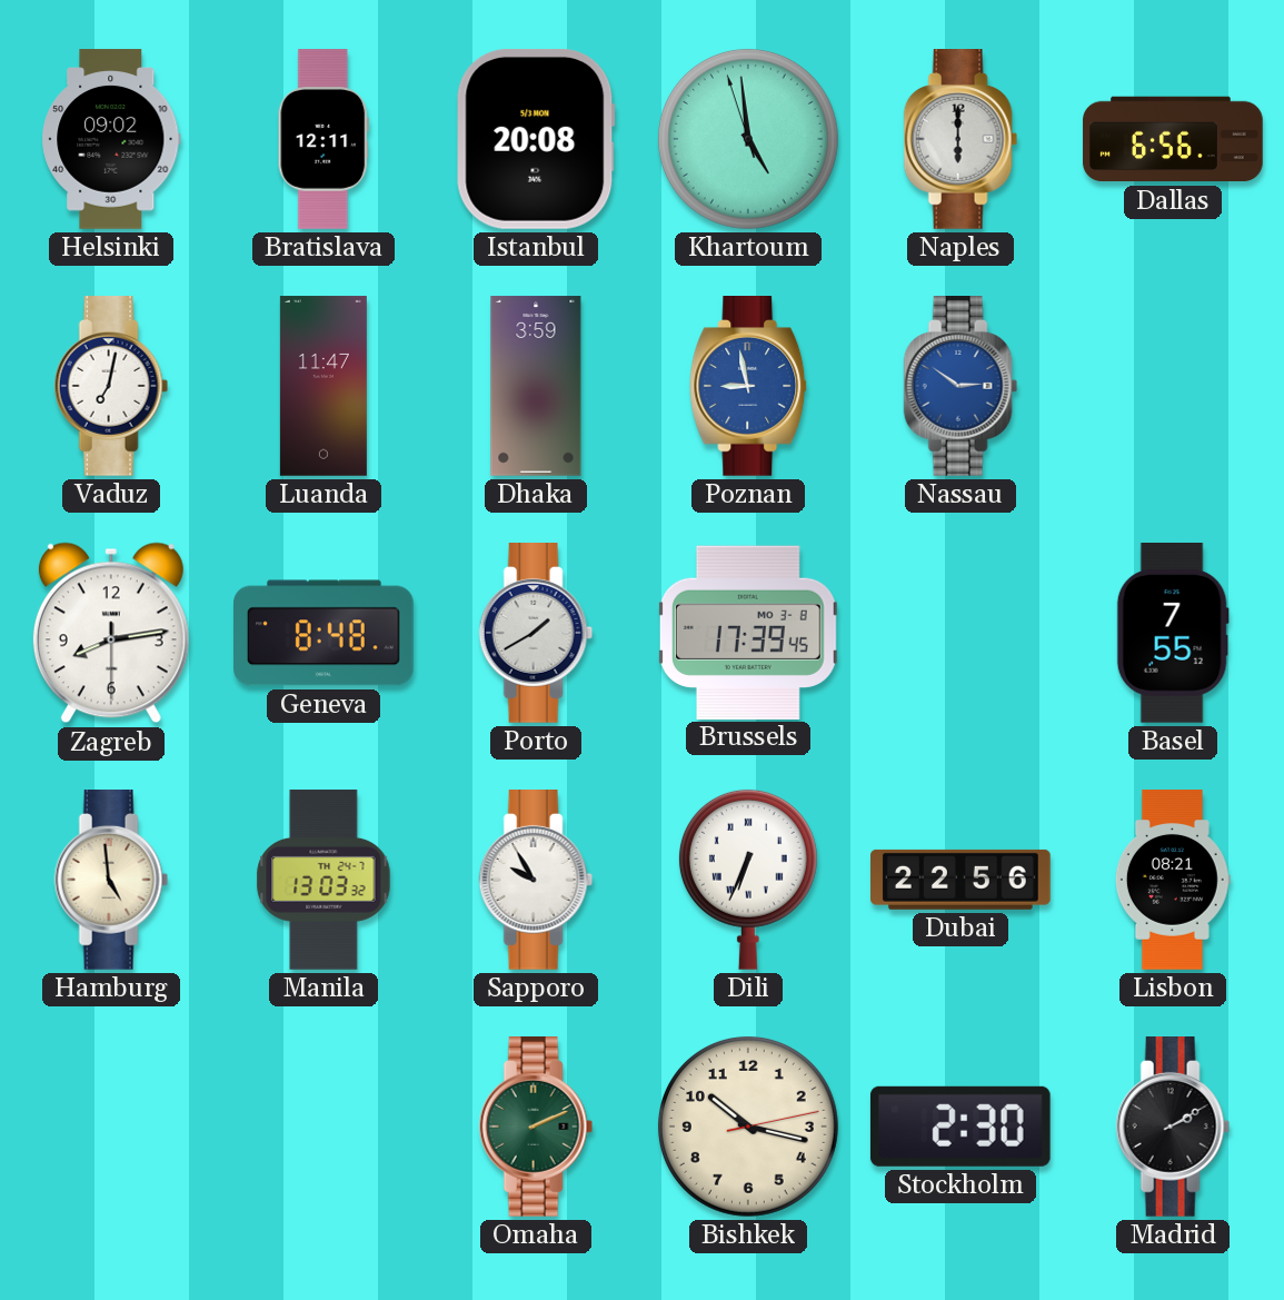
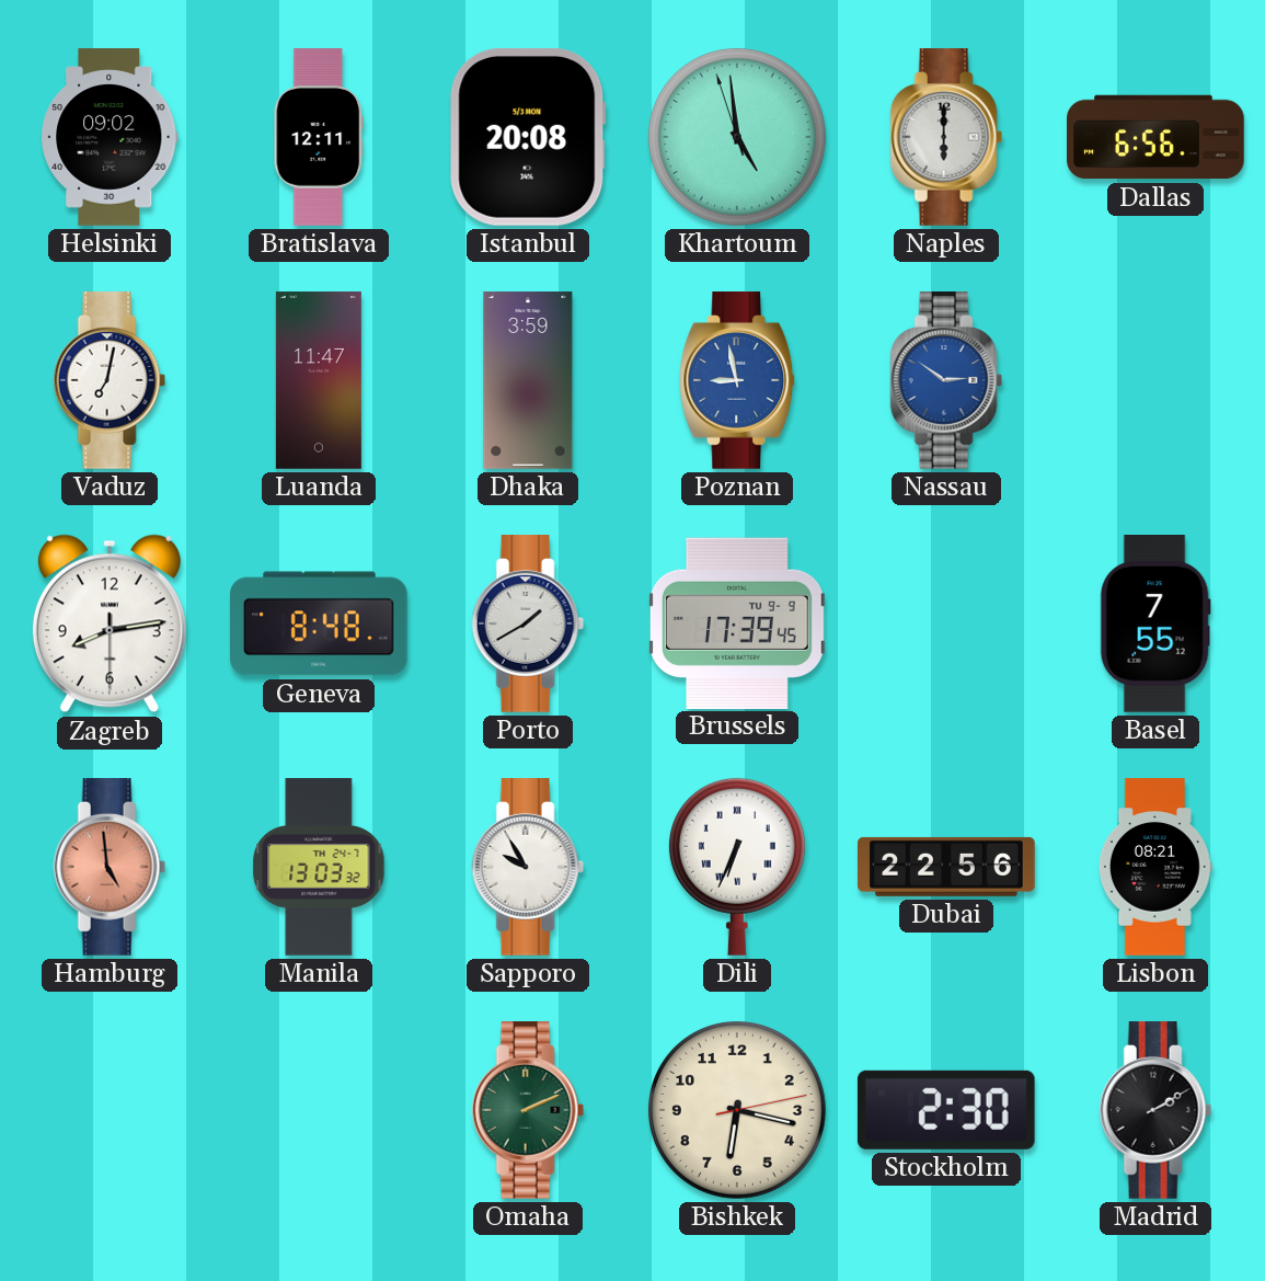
Brussels date: MO 3-8 -> TU 9-9
Hamburg dial: cream -> salmon
Bishkek: 10:17 -> 6:17
